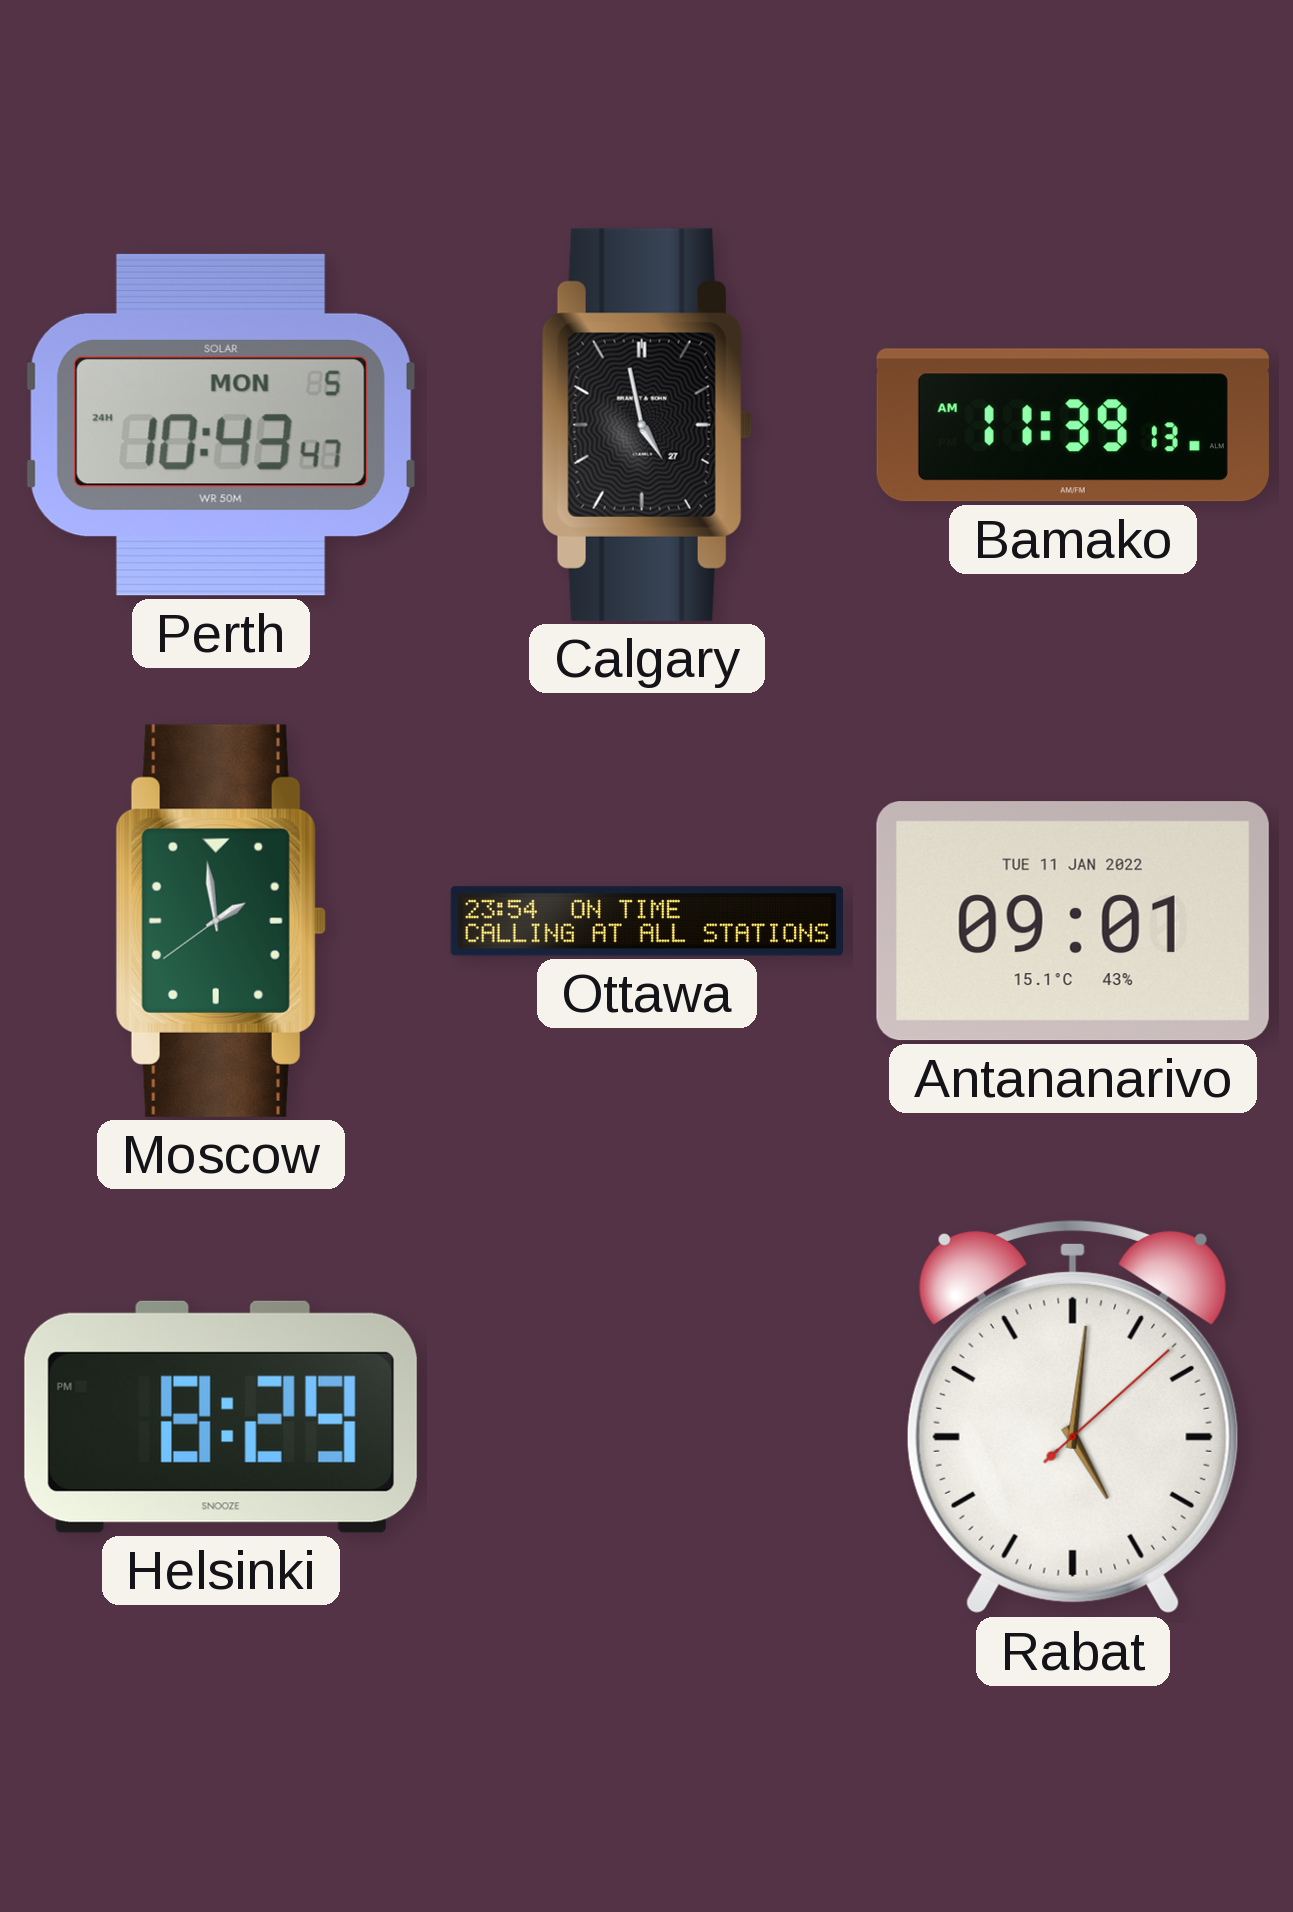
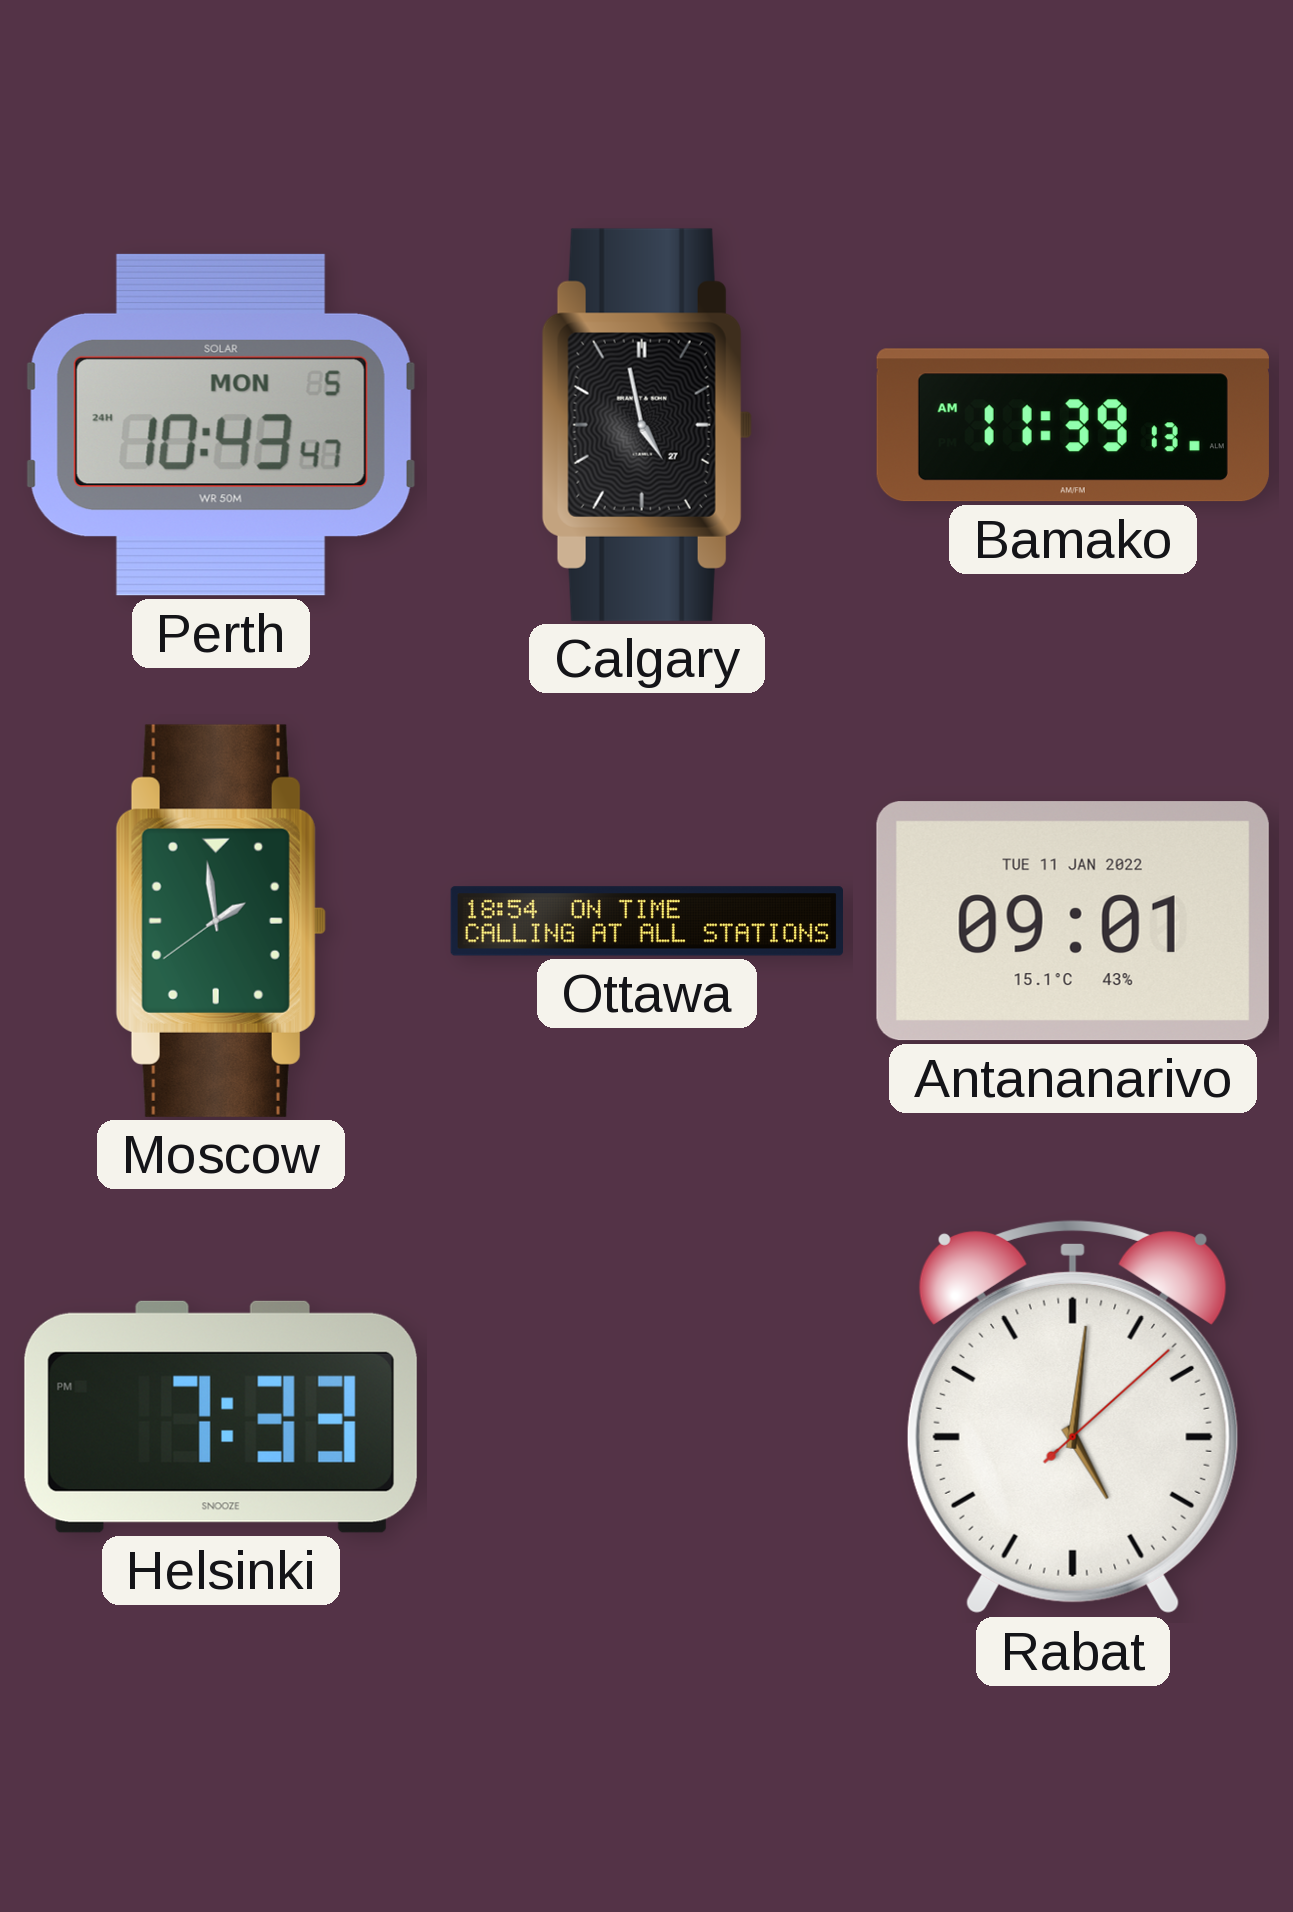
Ottawa: 23:54 -> 18:54
Helsinki: 8:29 -> 7:33
